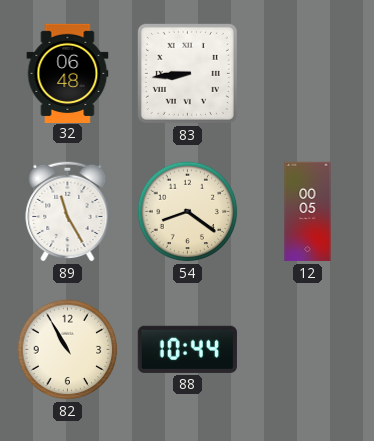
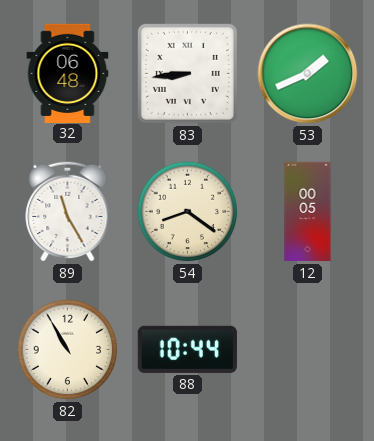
53: none -> 1:41
